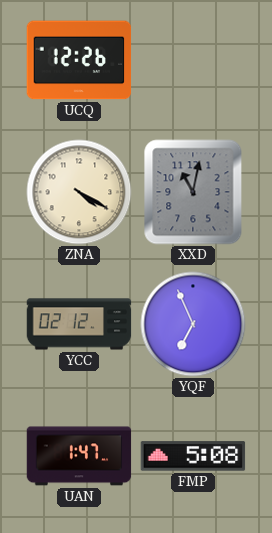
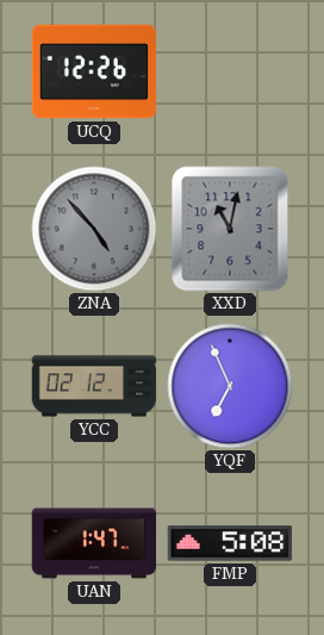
ZNA: 4:20 -> 4:53
ZNA dial: cream -> grey
